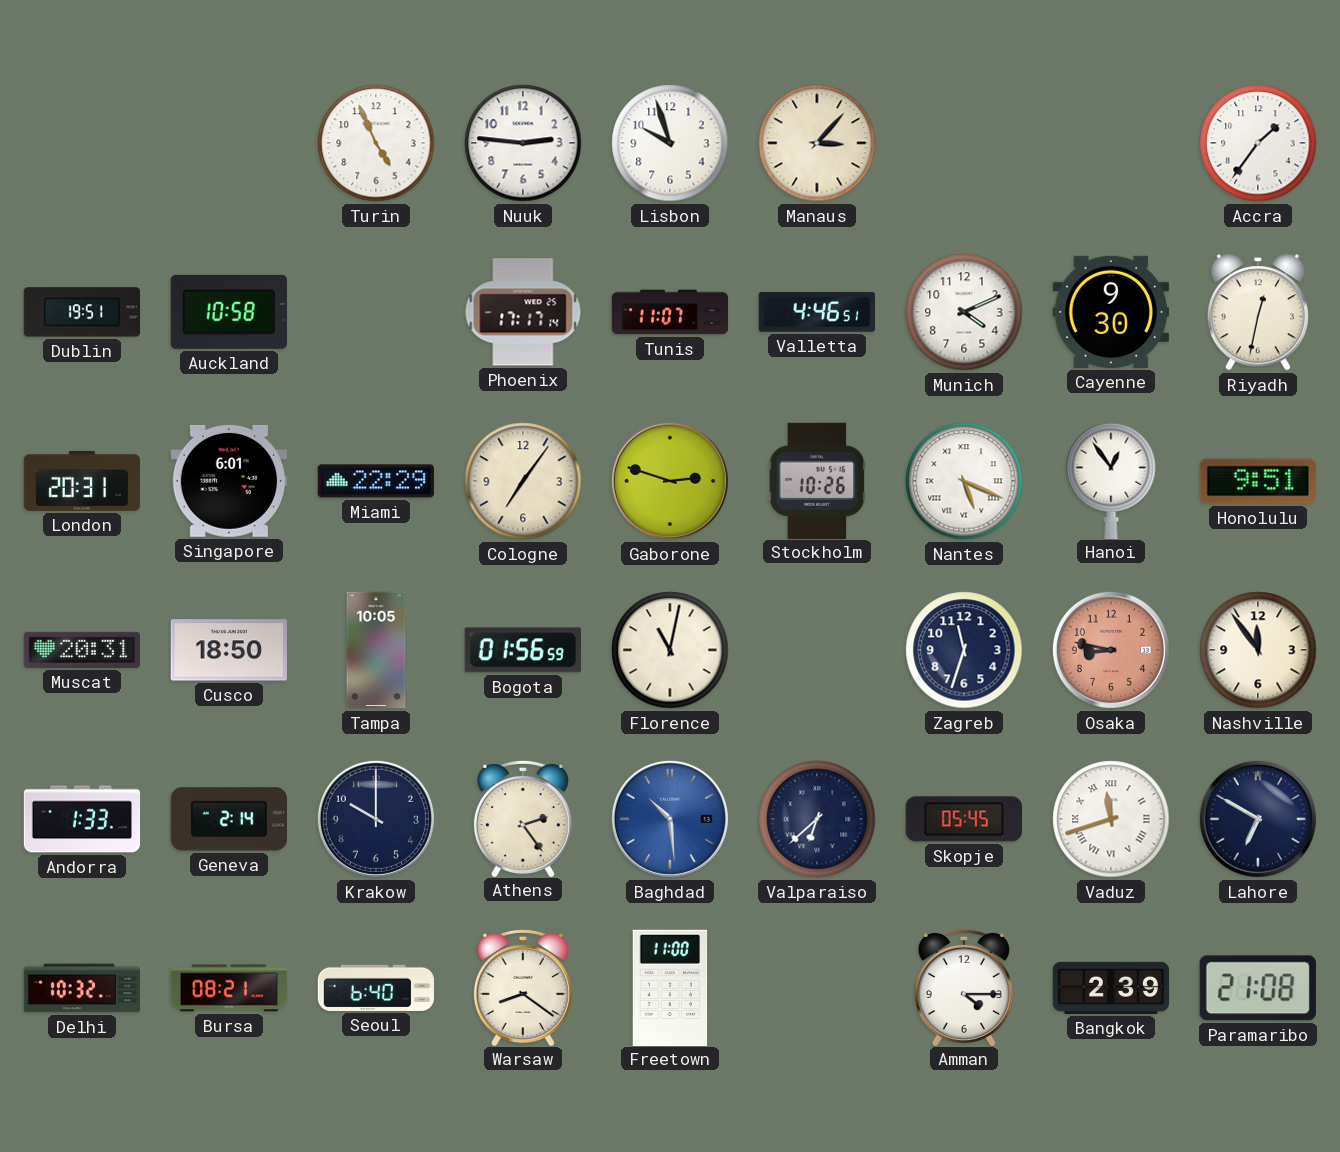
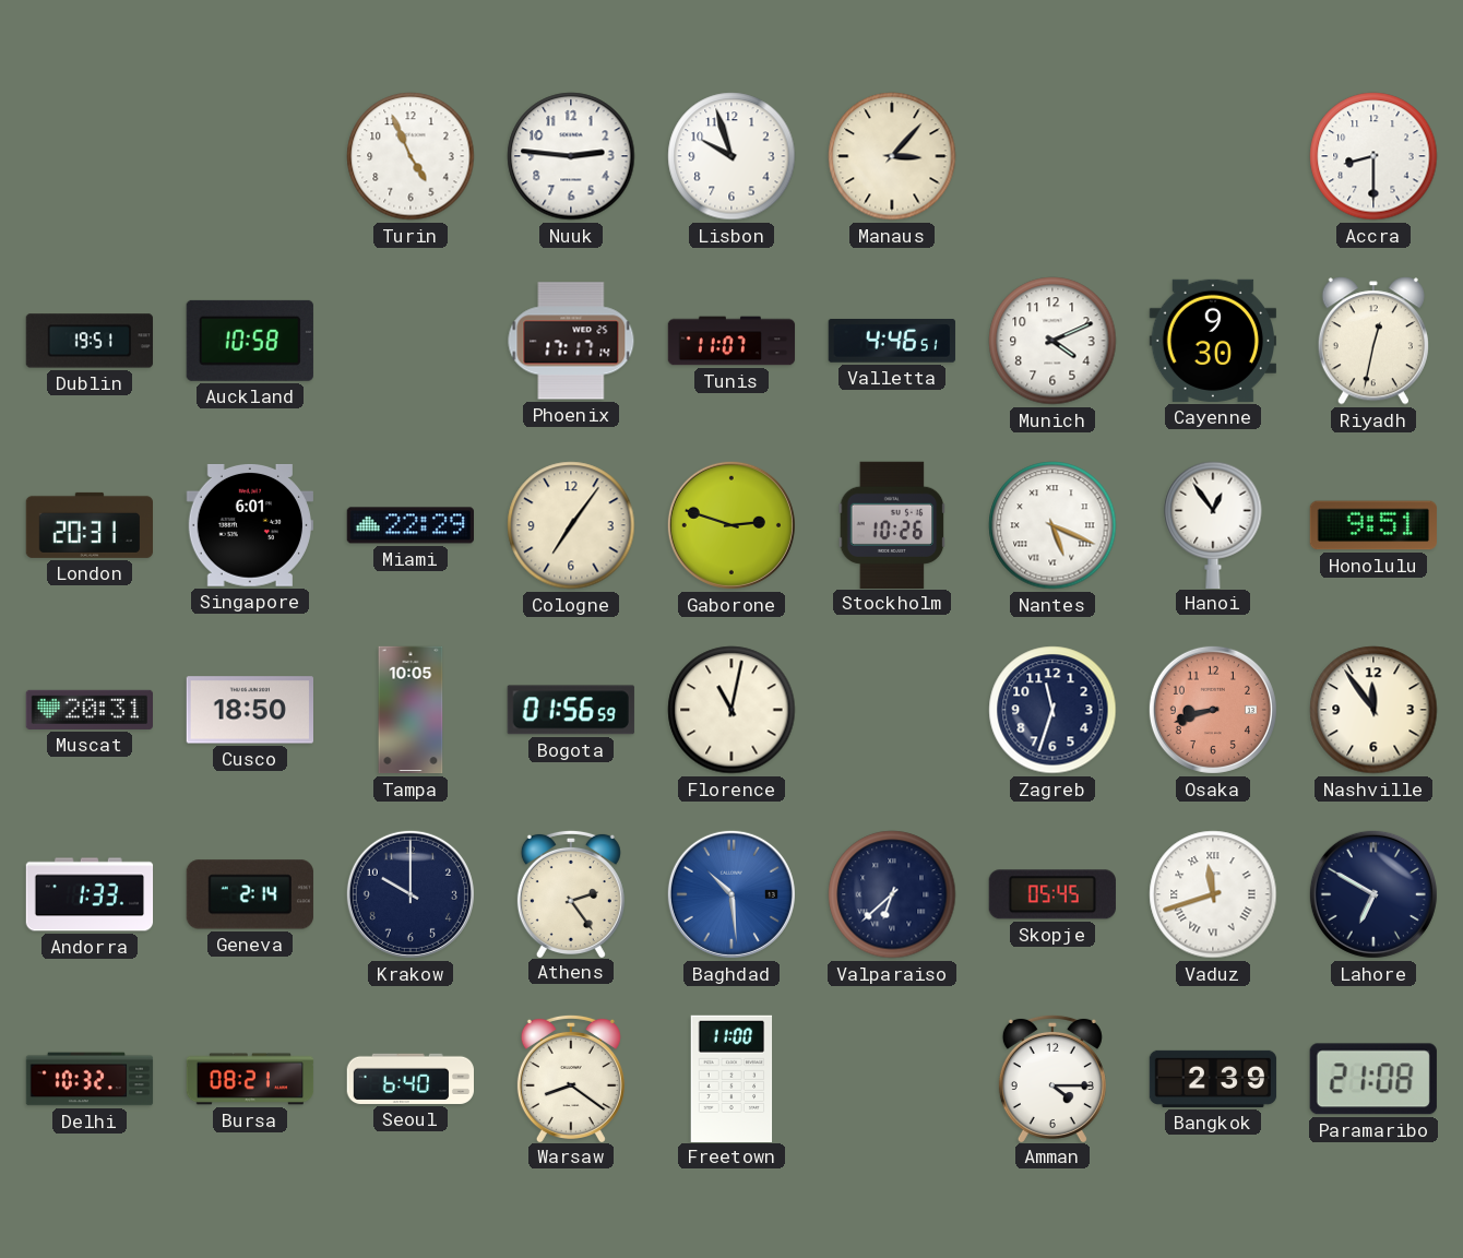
Accra: 1:36 -> 8:30
Osaka: 8:47 -> 8:42
